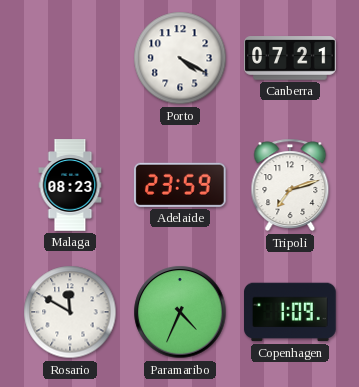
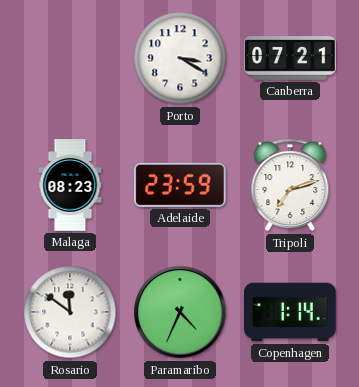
Porto: 4:20 -> 3:20
Rosario: 11:50 -> 11:51
Copenhagen: 1:09 -> 1:14
